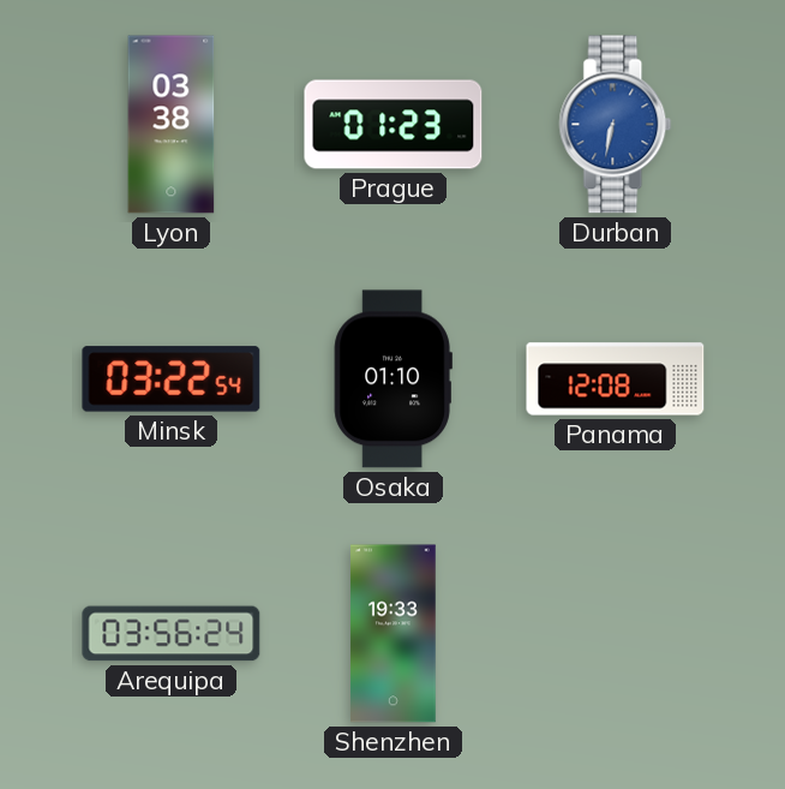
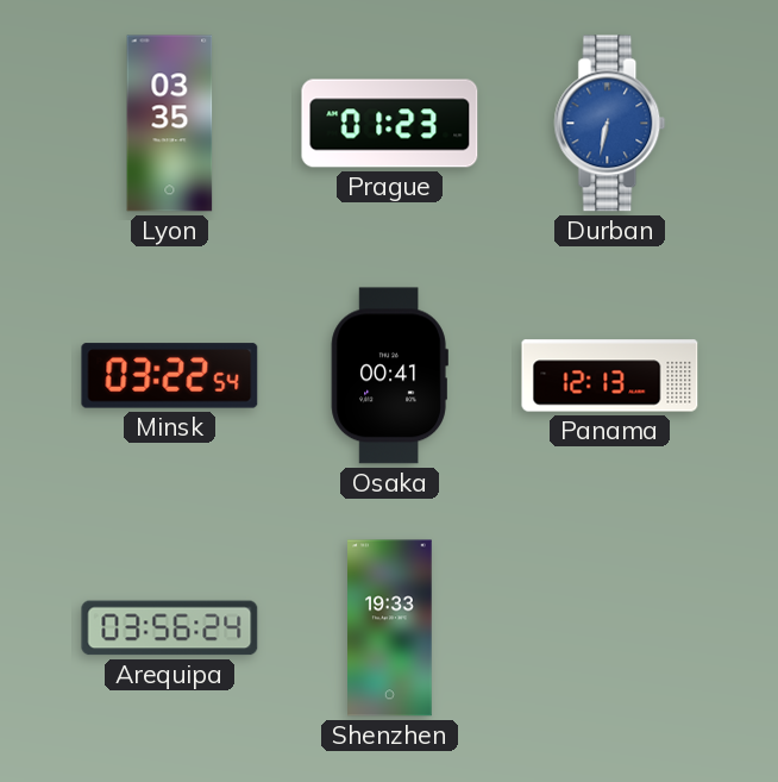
Lyon: 03:38 -> 03:35
Osaka: 01:10 -> 00:41
Panama: 12:08 -> 12:13
